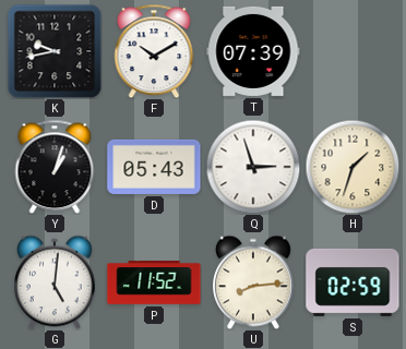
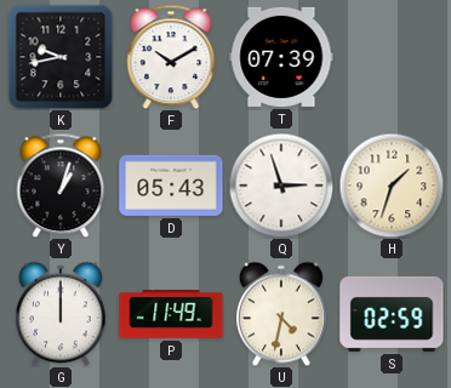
G: 5:01 -> 12:00
P: 11:52 -> 11:49
U: 8:14 -> 4:32
